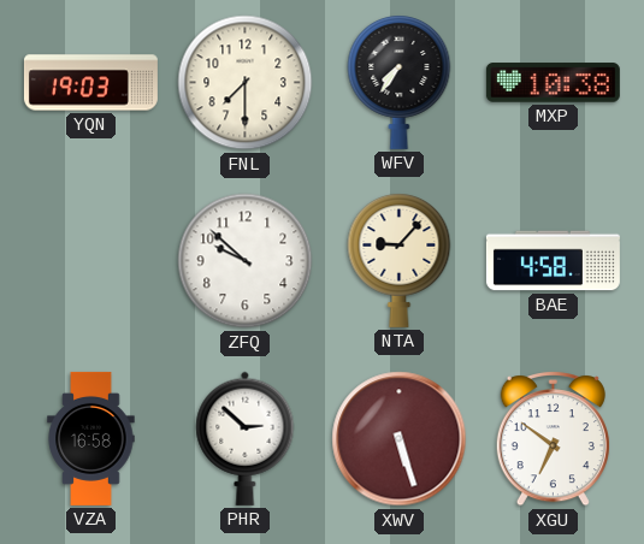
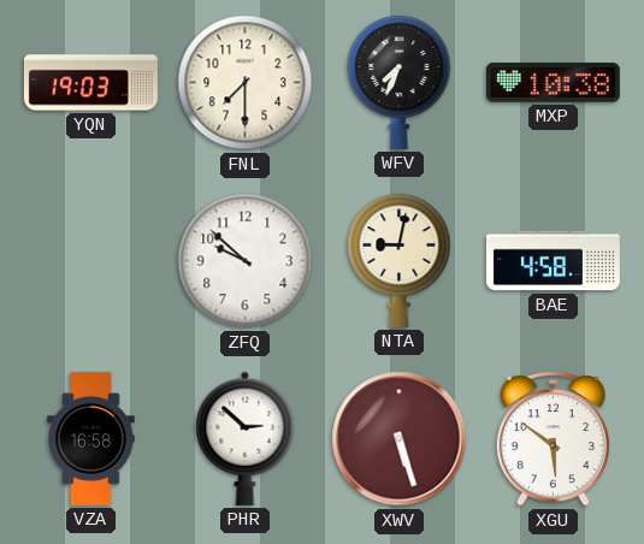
WFV: 7:36 -> 7:34
NTA: 9:07 -> 9:02
XGU: 6:51 -> 5:51
